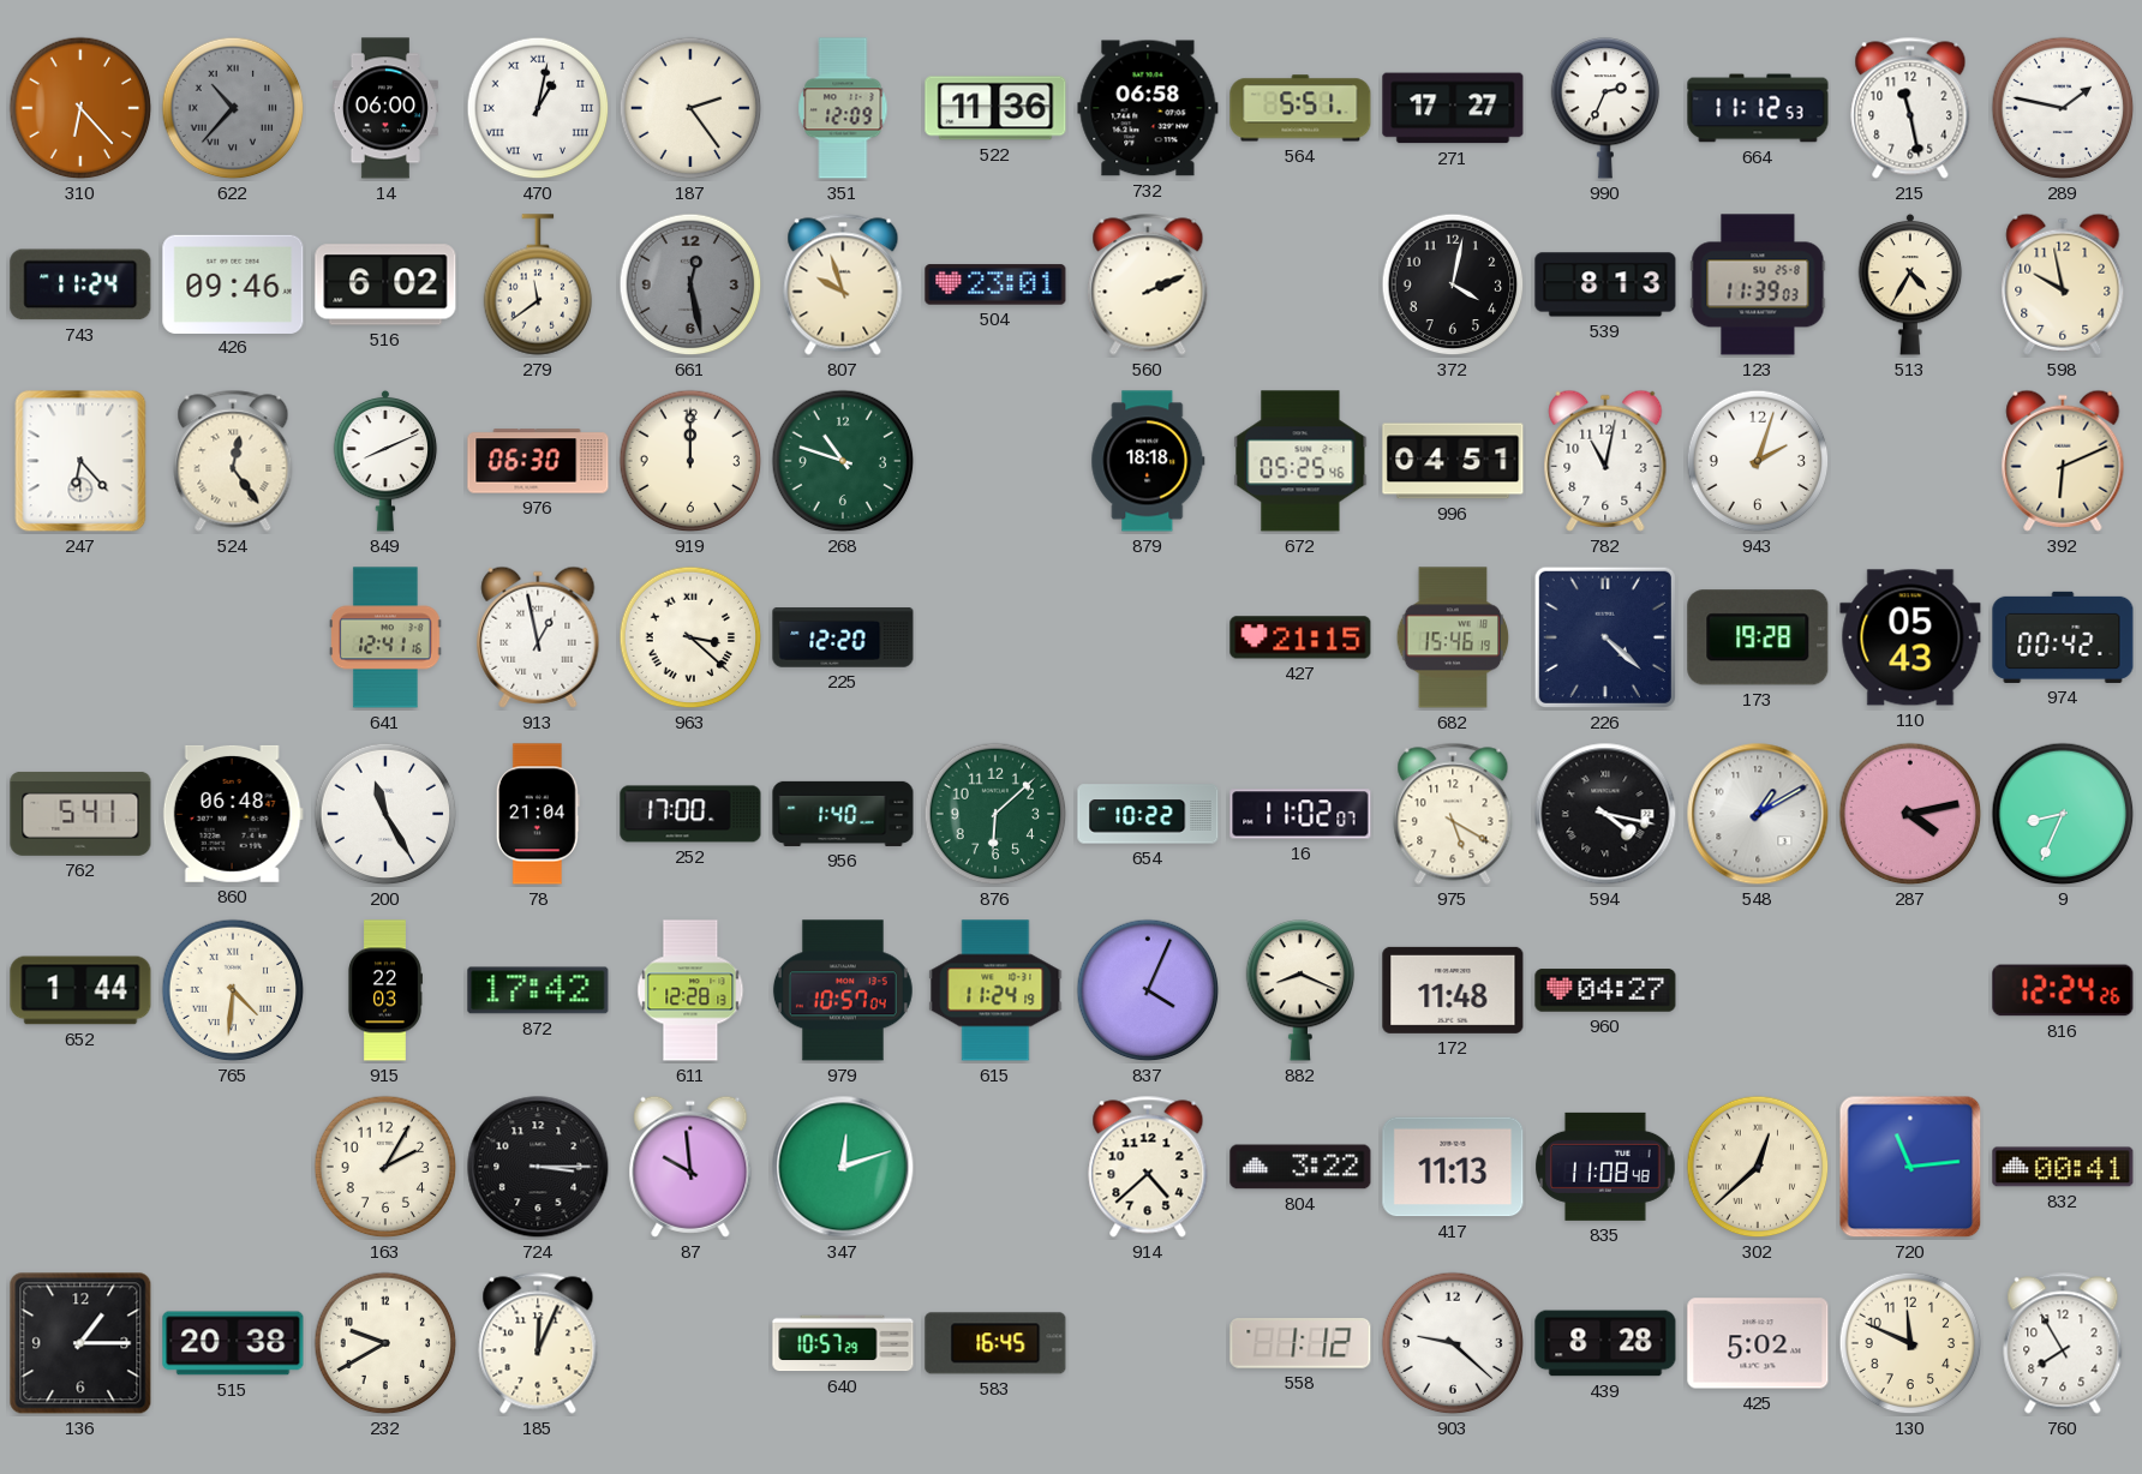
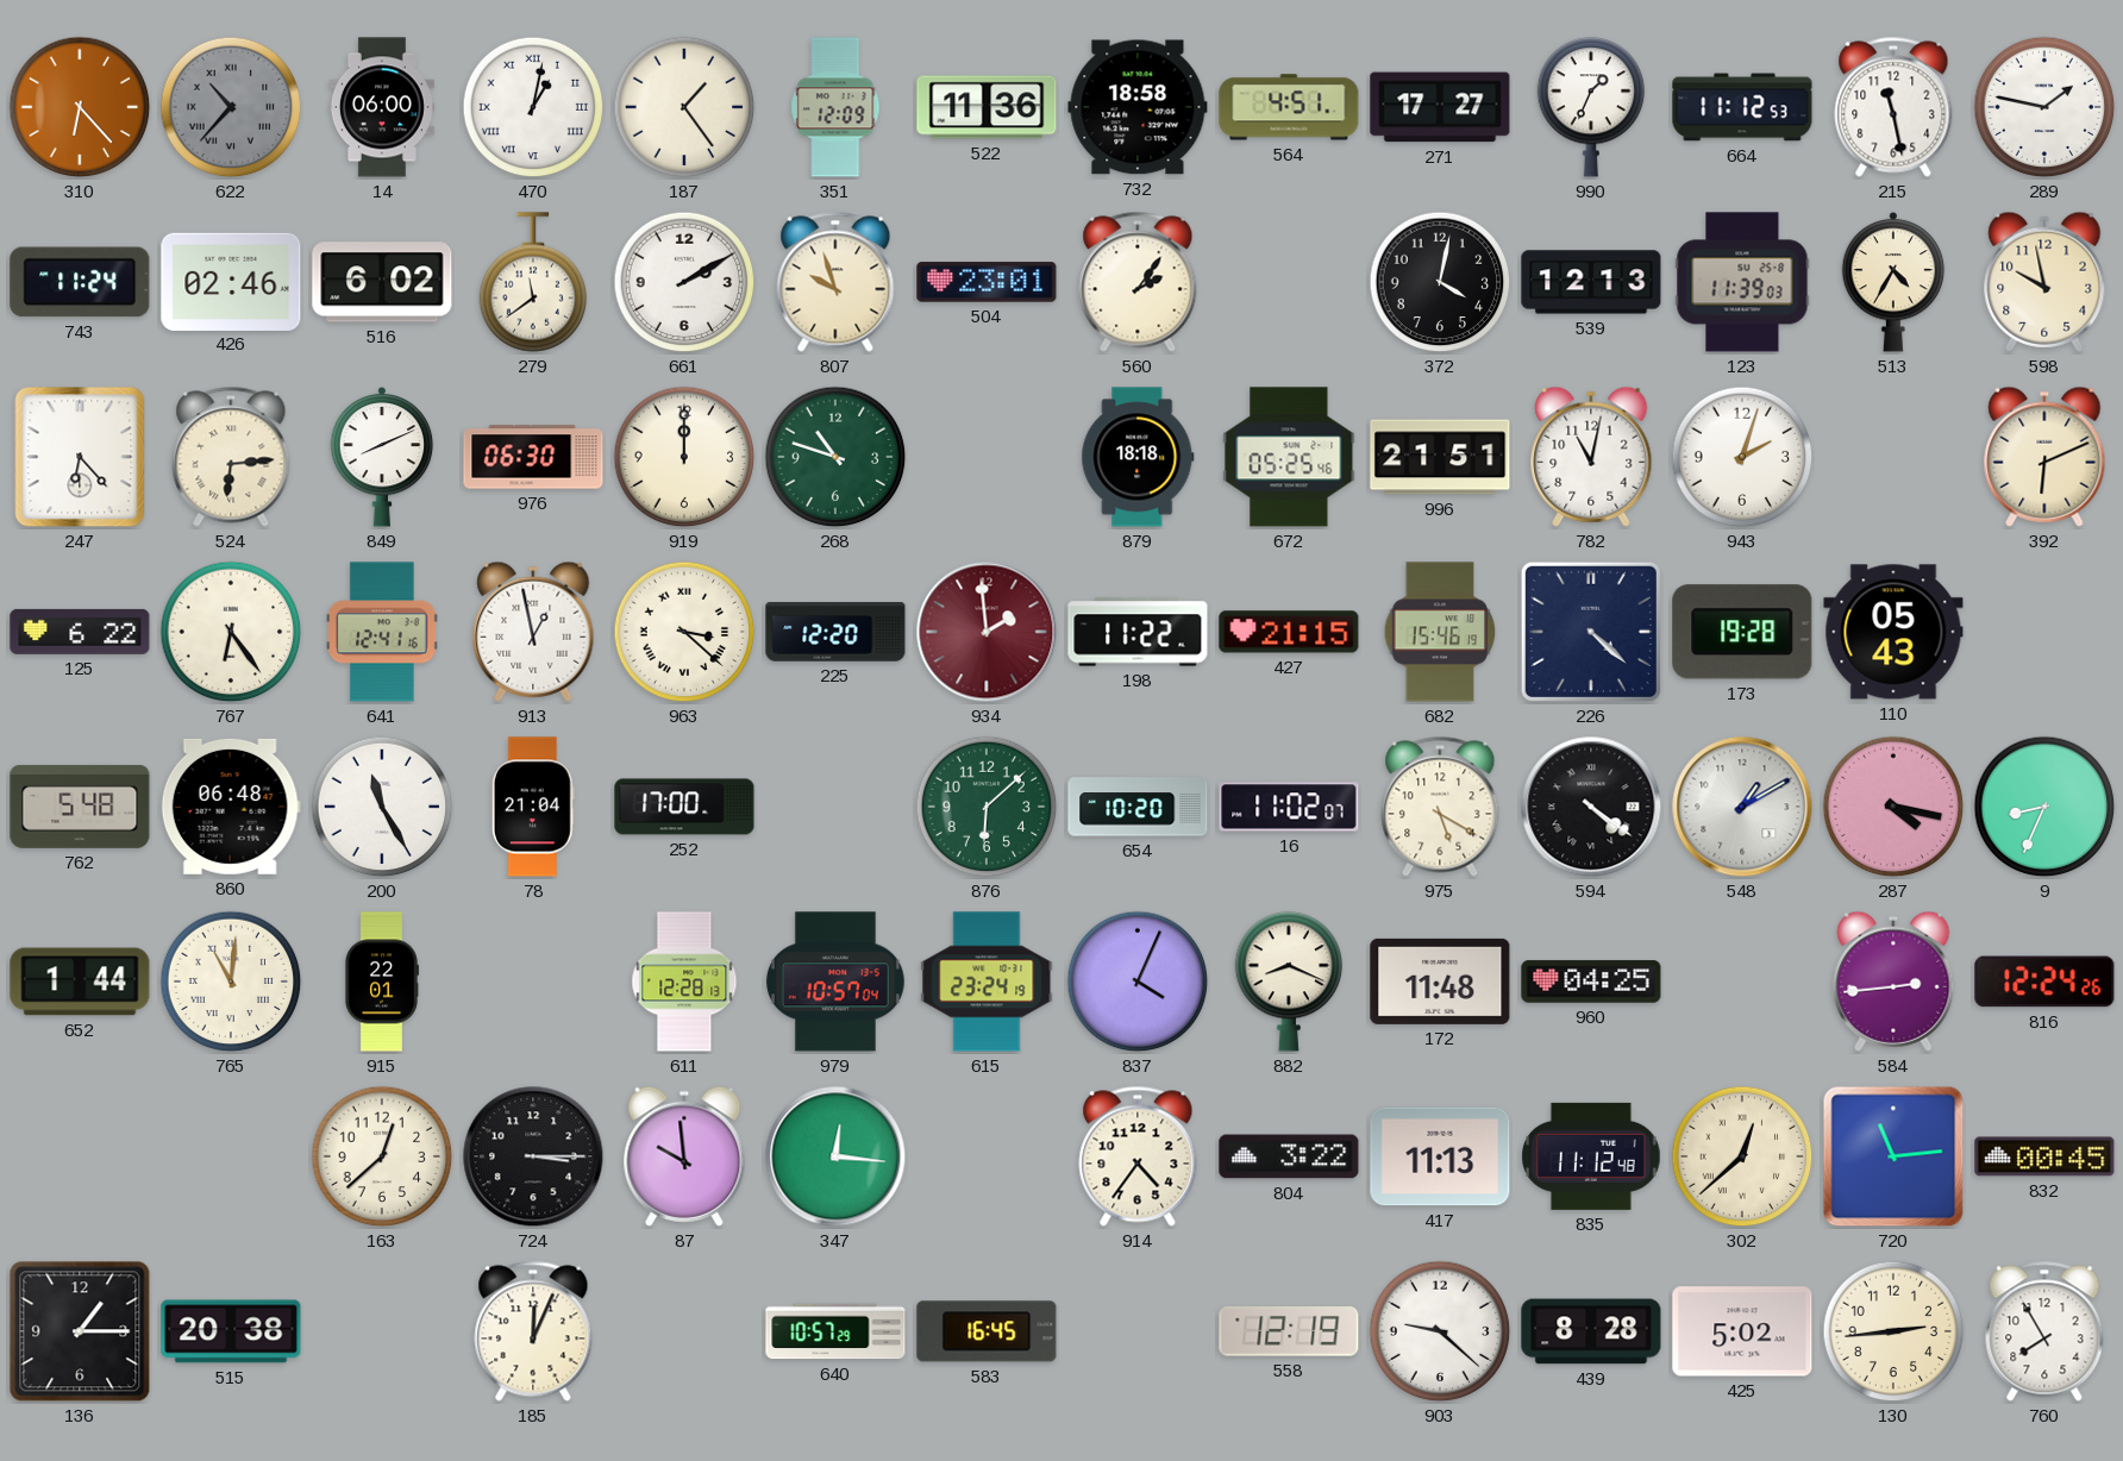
187: 2:24 -> 1:24
732: 06:58 -> 18:58
564: 5:51 -> 4:51
990: 2:34 -> 1:34
426: 09:46 -> 02:46
661: 12:28 -> 2:10
661 dial: grey -> white
560: 2:11 -> 2:06
539: 8:13 -> 12:13
524: 12:24 -> 6:14
996: 04:51 -> 21:51
125: none -> 6:22
767: none -> 6:24
934: none -> 1:59
198: none -> 11:22
974: 00:42 -> none
762: 5:41 -> 5:48
956: 1:40 -> none
654: 10:22 -> 10:20
594: 4:17 -> 4:21
287: 4:13 -> 4:17
765: 4:31 -> 11:01
915: 22:03 -> 22:01
872: 17:42 -> none
615: 11:24 -> 23:24
960: 04:27 -> 04:25
584: none -> 2:44
163: 2:05 -> 12:38
347: 12:12 -> 12:16
914: 4:38 -> 4:36
835: 11:08 -> 11:12
832: 00:41 -> 00:45
232: 9:40 -> none
558: 1:12 -> 12:19
130: 11:49 -> 2:44
